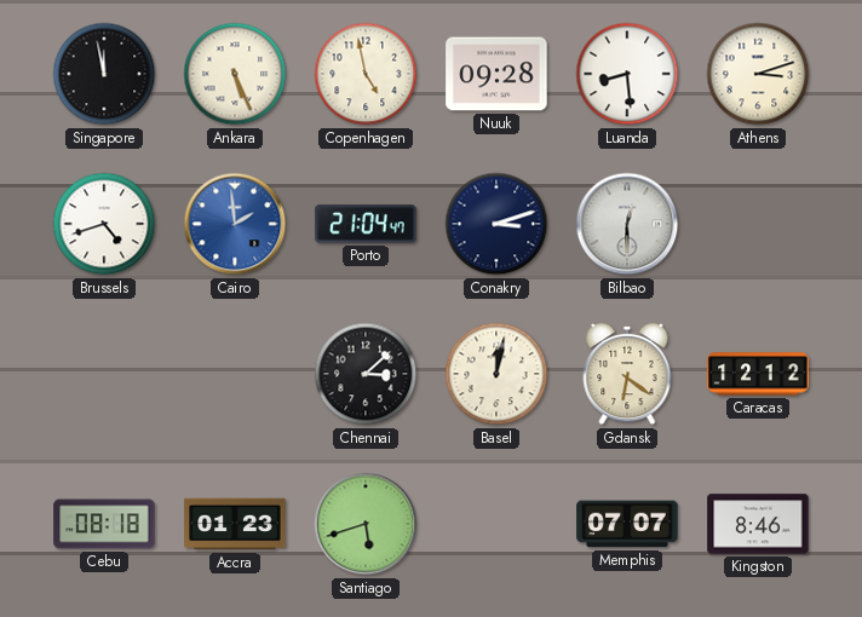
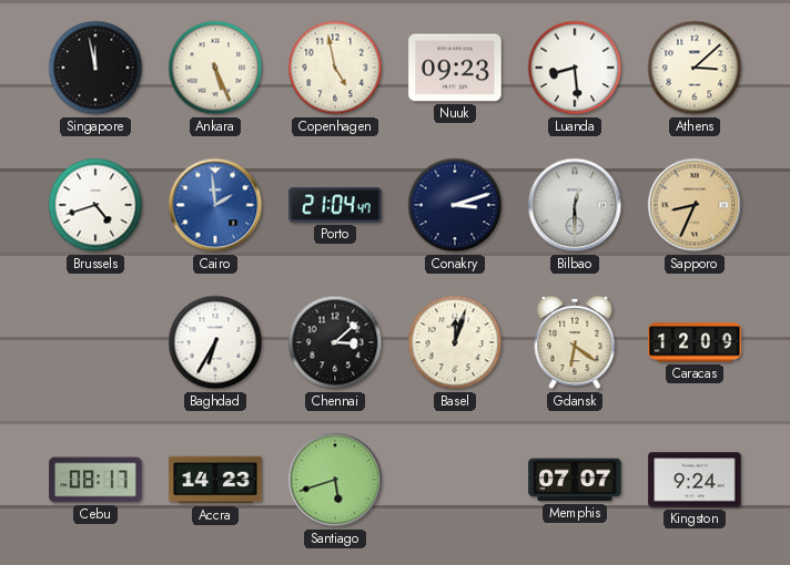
Nuuk: 09:28 -> 09:23
Athens: 3:12 -> 3:08
Sapporo: none -> 8:34
Baghdad: none -> 6:35
Basel: 12:02 -> 12:03
Caracas: 12:12 -> 12:09
Cebu: 08:18 -> 08:17
Accra: 01:23 -> 14:23
Kingston: 8:46 -> 9:24
